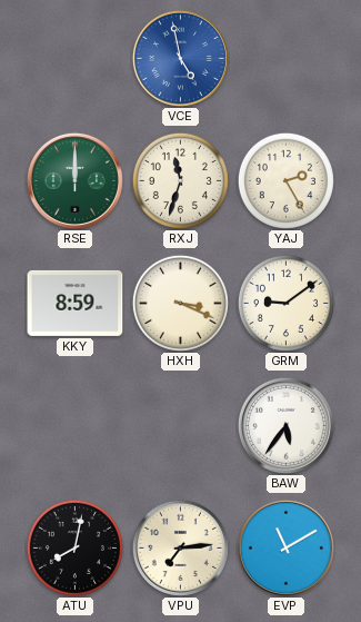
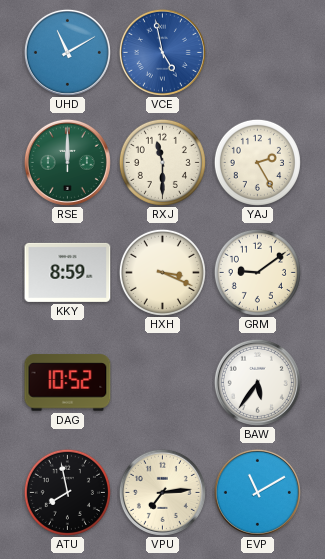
UHD: none -> 11:10
RXJ: 11:33 -> 11:30
DAG: none -> 10:52
ATU: 8:02 -> 7:58
